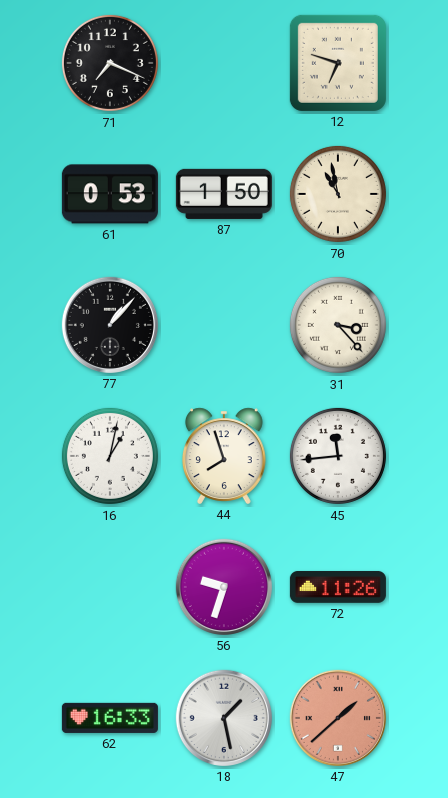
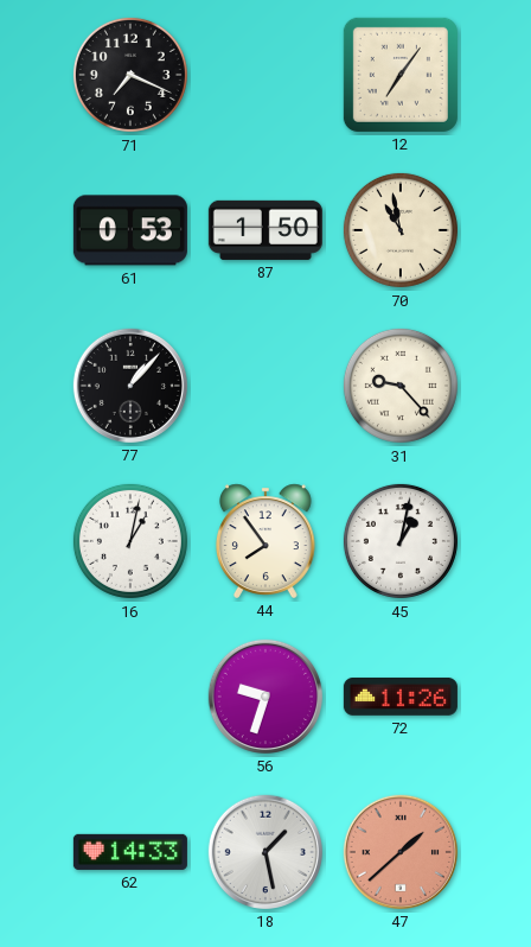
12: 6:48 -> 7:06
31: 3:23 -> 9:23
44: 7:57 -> 7:54
45: 11:44 -> 1:02
62: 16:33 -> 14:33
